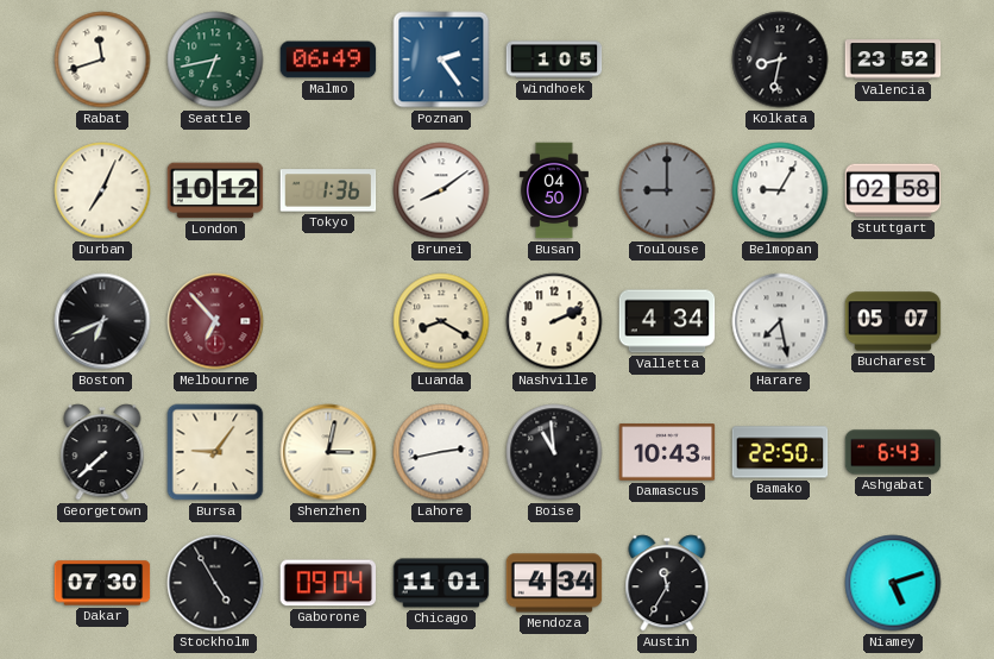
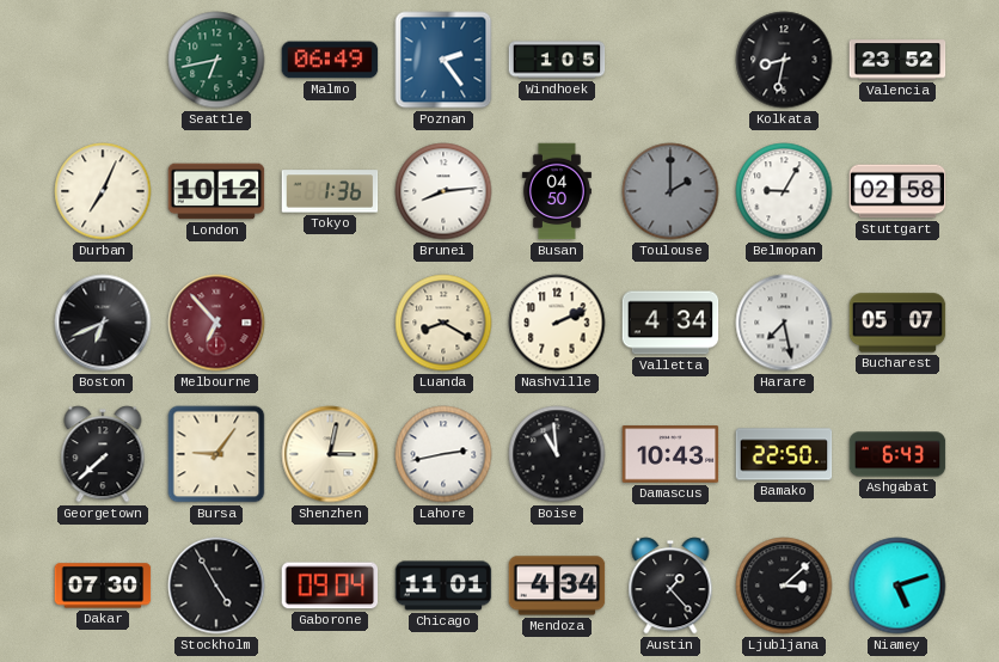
Rabat: 11:42 -> none
Brunei: 8:09 -> 8:14
Toulouse: 9:00 -> 2:00
Austin: 11:35 -> 1:23
Ljubljana: none -> 3:08
